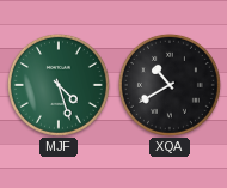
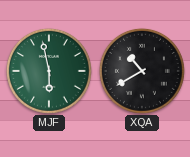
MJF: 4:27 -> 5:58
